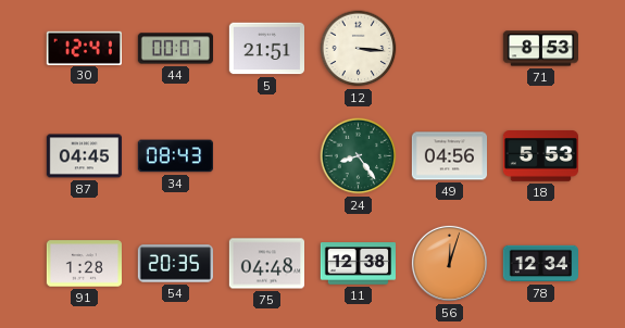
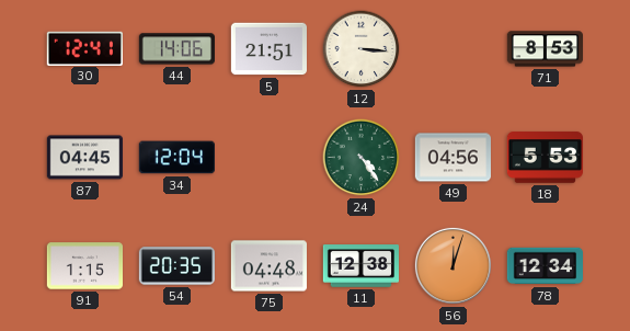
44: 00:07 -> 14:06
34: 08:43 -> 12:04
24: 8:24 -> 4:24
91: 1:28 -> 1:15
